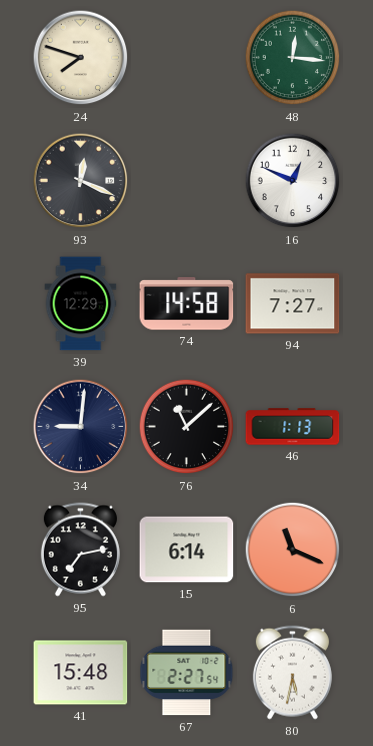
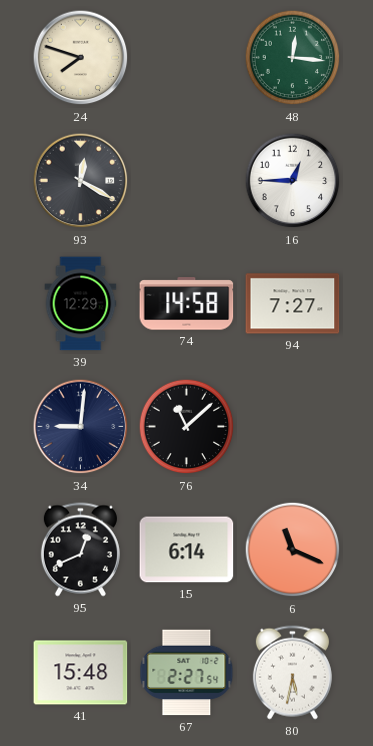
93: 12:19 -> 12:20
16: 12:49 -> 12:45
46: 1:13 -> none
95: 7:13 -> 12:41
